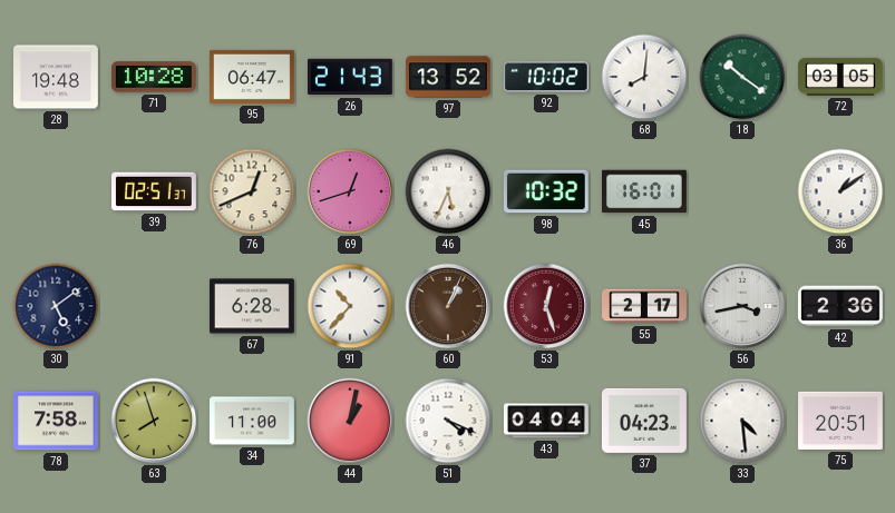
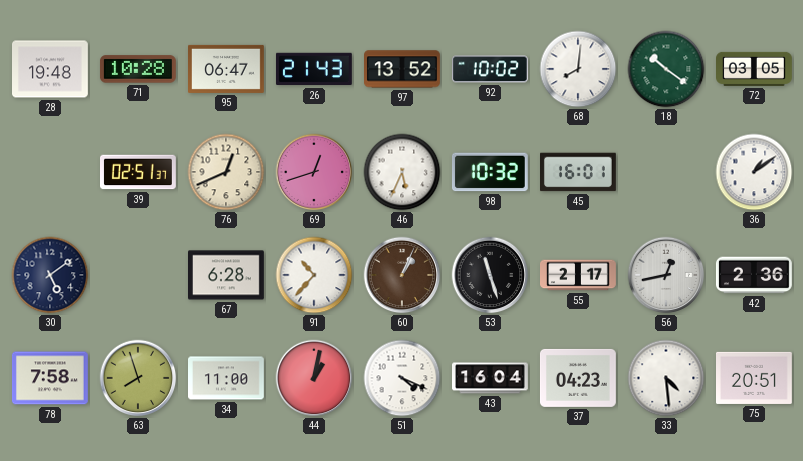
53: 12:27 -> 11:27
53 dial: burgundy -> black
56: 3:43 -> 12:43
43: 04:04 -> 16:04
